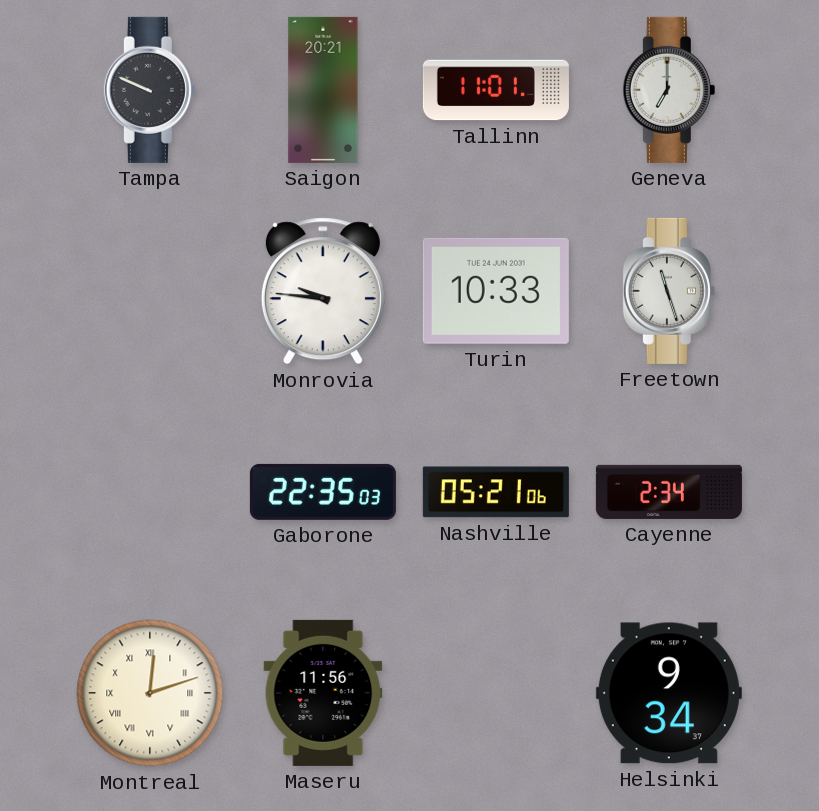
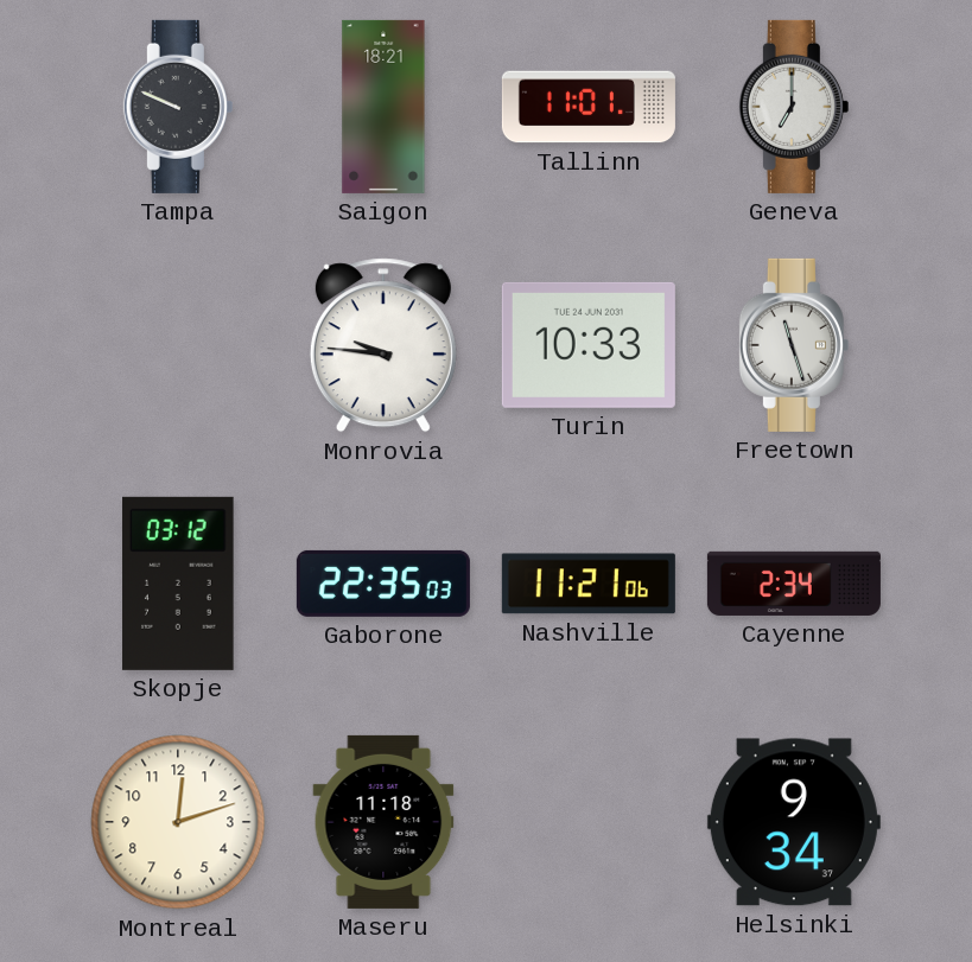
Saigon: 20:21 -> 18:21
Skopje: none -> 03:12
Nashville: 05:21 -> 11:21
Montreal numerals: Roman -> Arabic
Maseru: 11:56 -> 11:18
